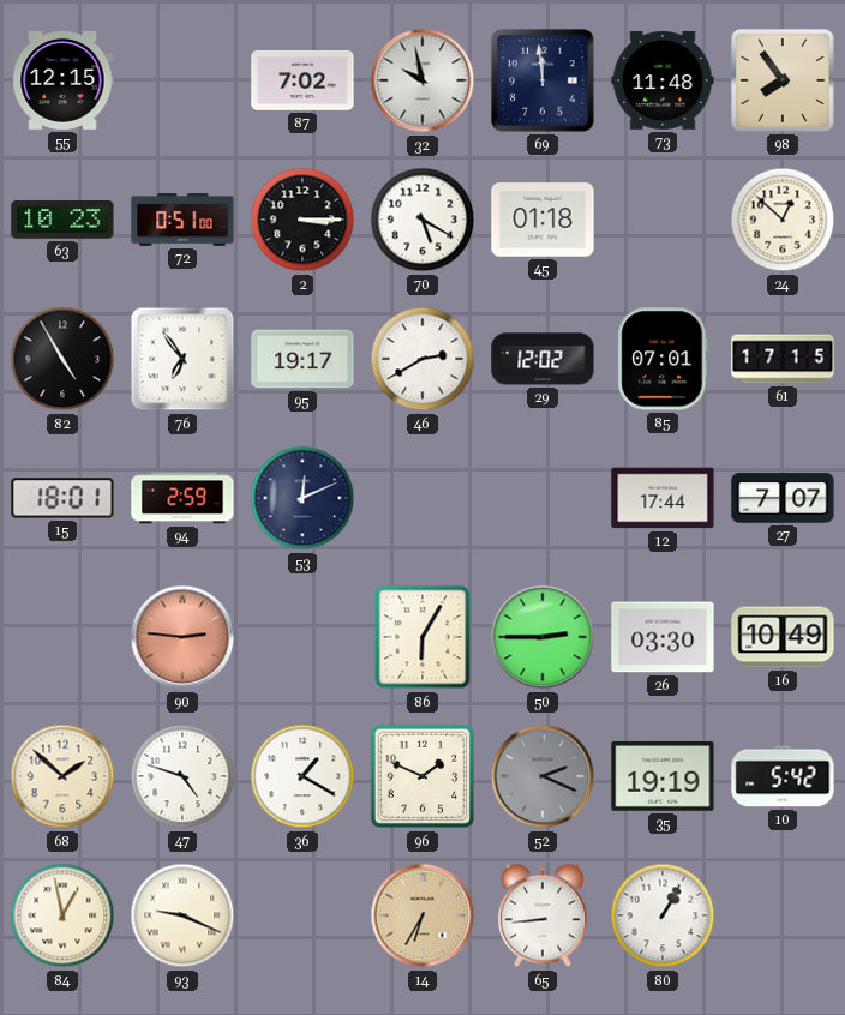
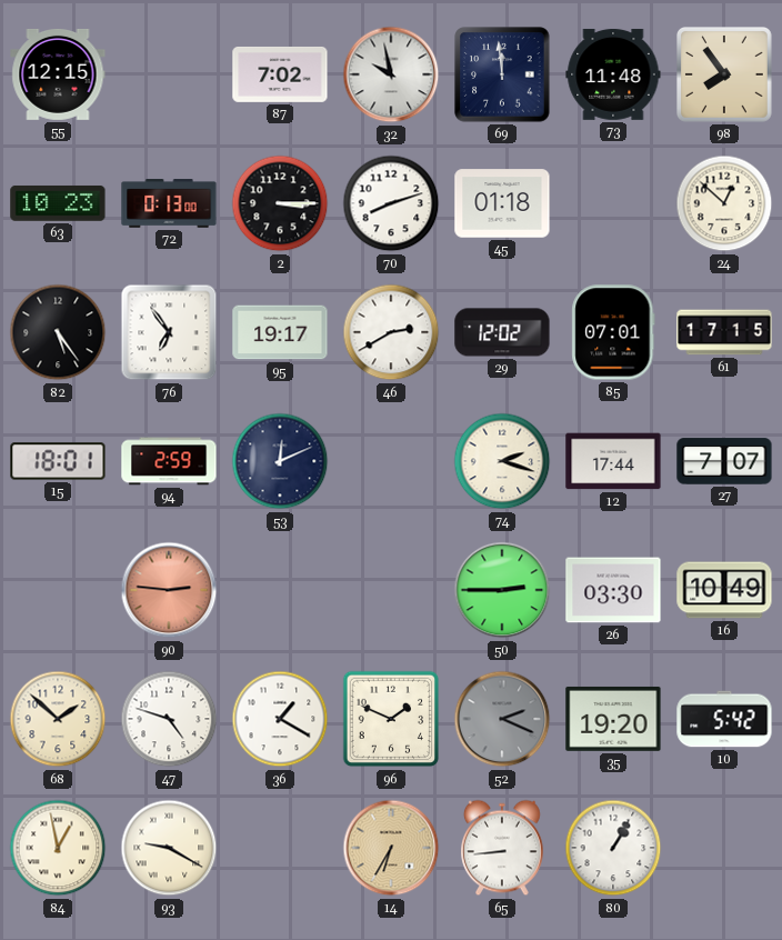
72: 0:51 -> 0:13
70: 5:20 -> 8:12
82: 4:55 -> 5:24
74: none -> 2:18
86: 6:05 -> none
35: 19:19 -> 19:20
93: 9:19 -> 9:20
